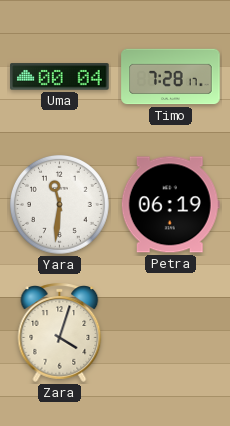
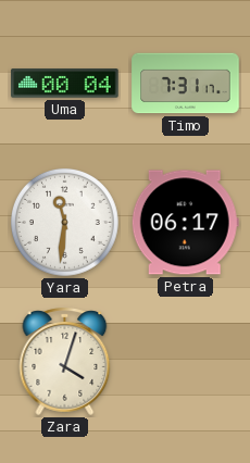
Timo: 7:28 -> 7:31
Petra: 06:19 -> 06:17
